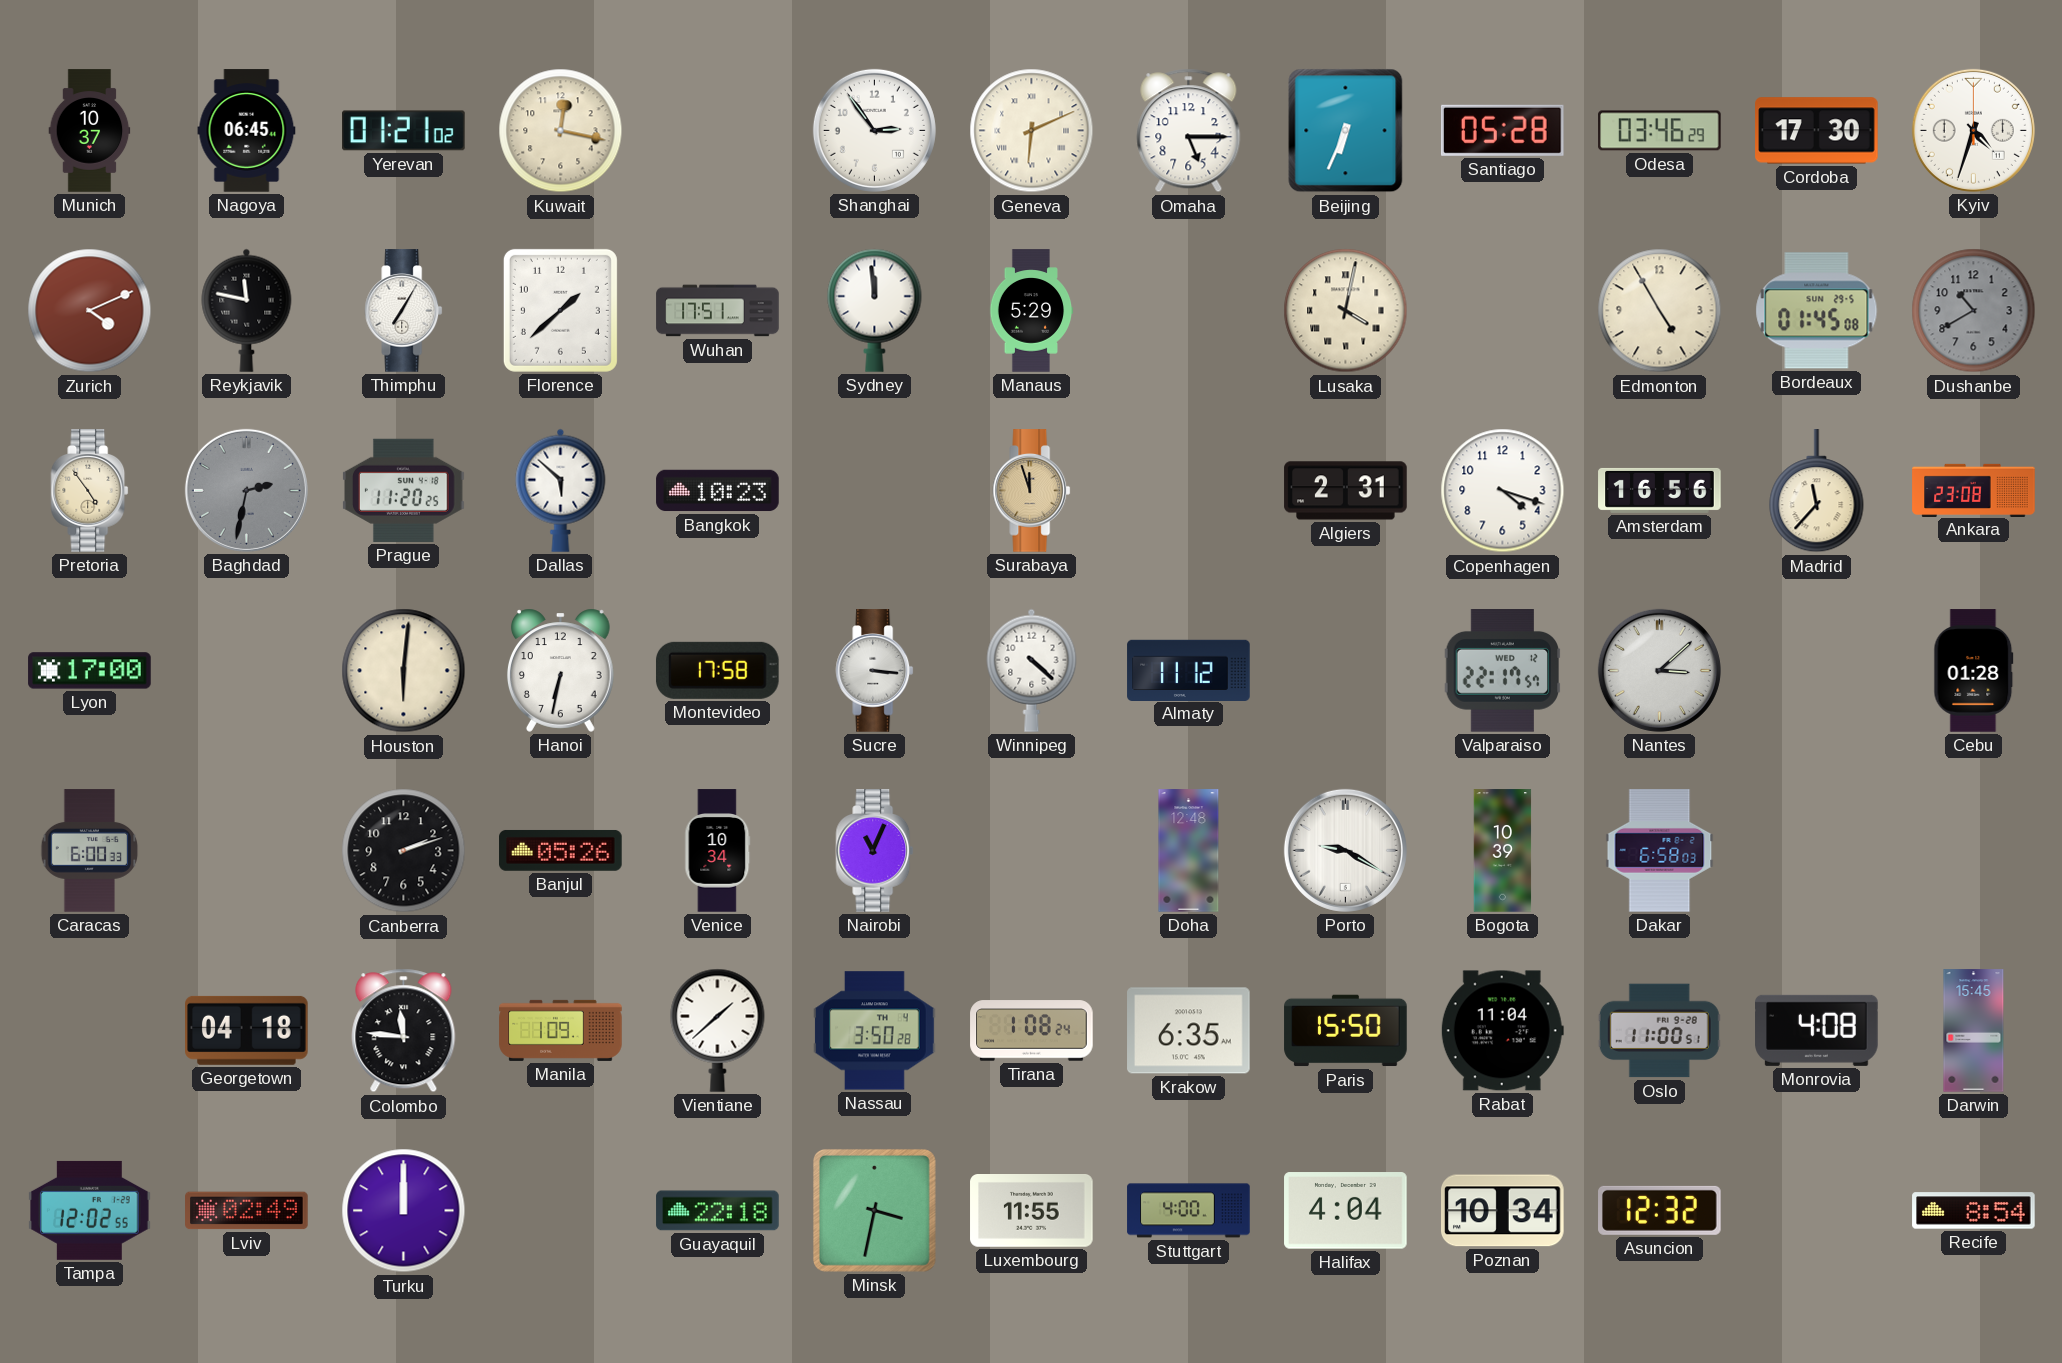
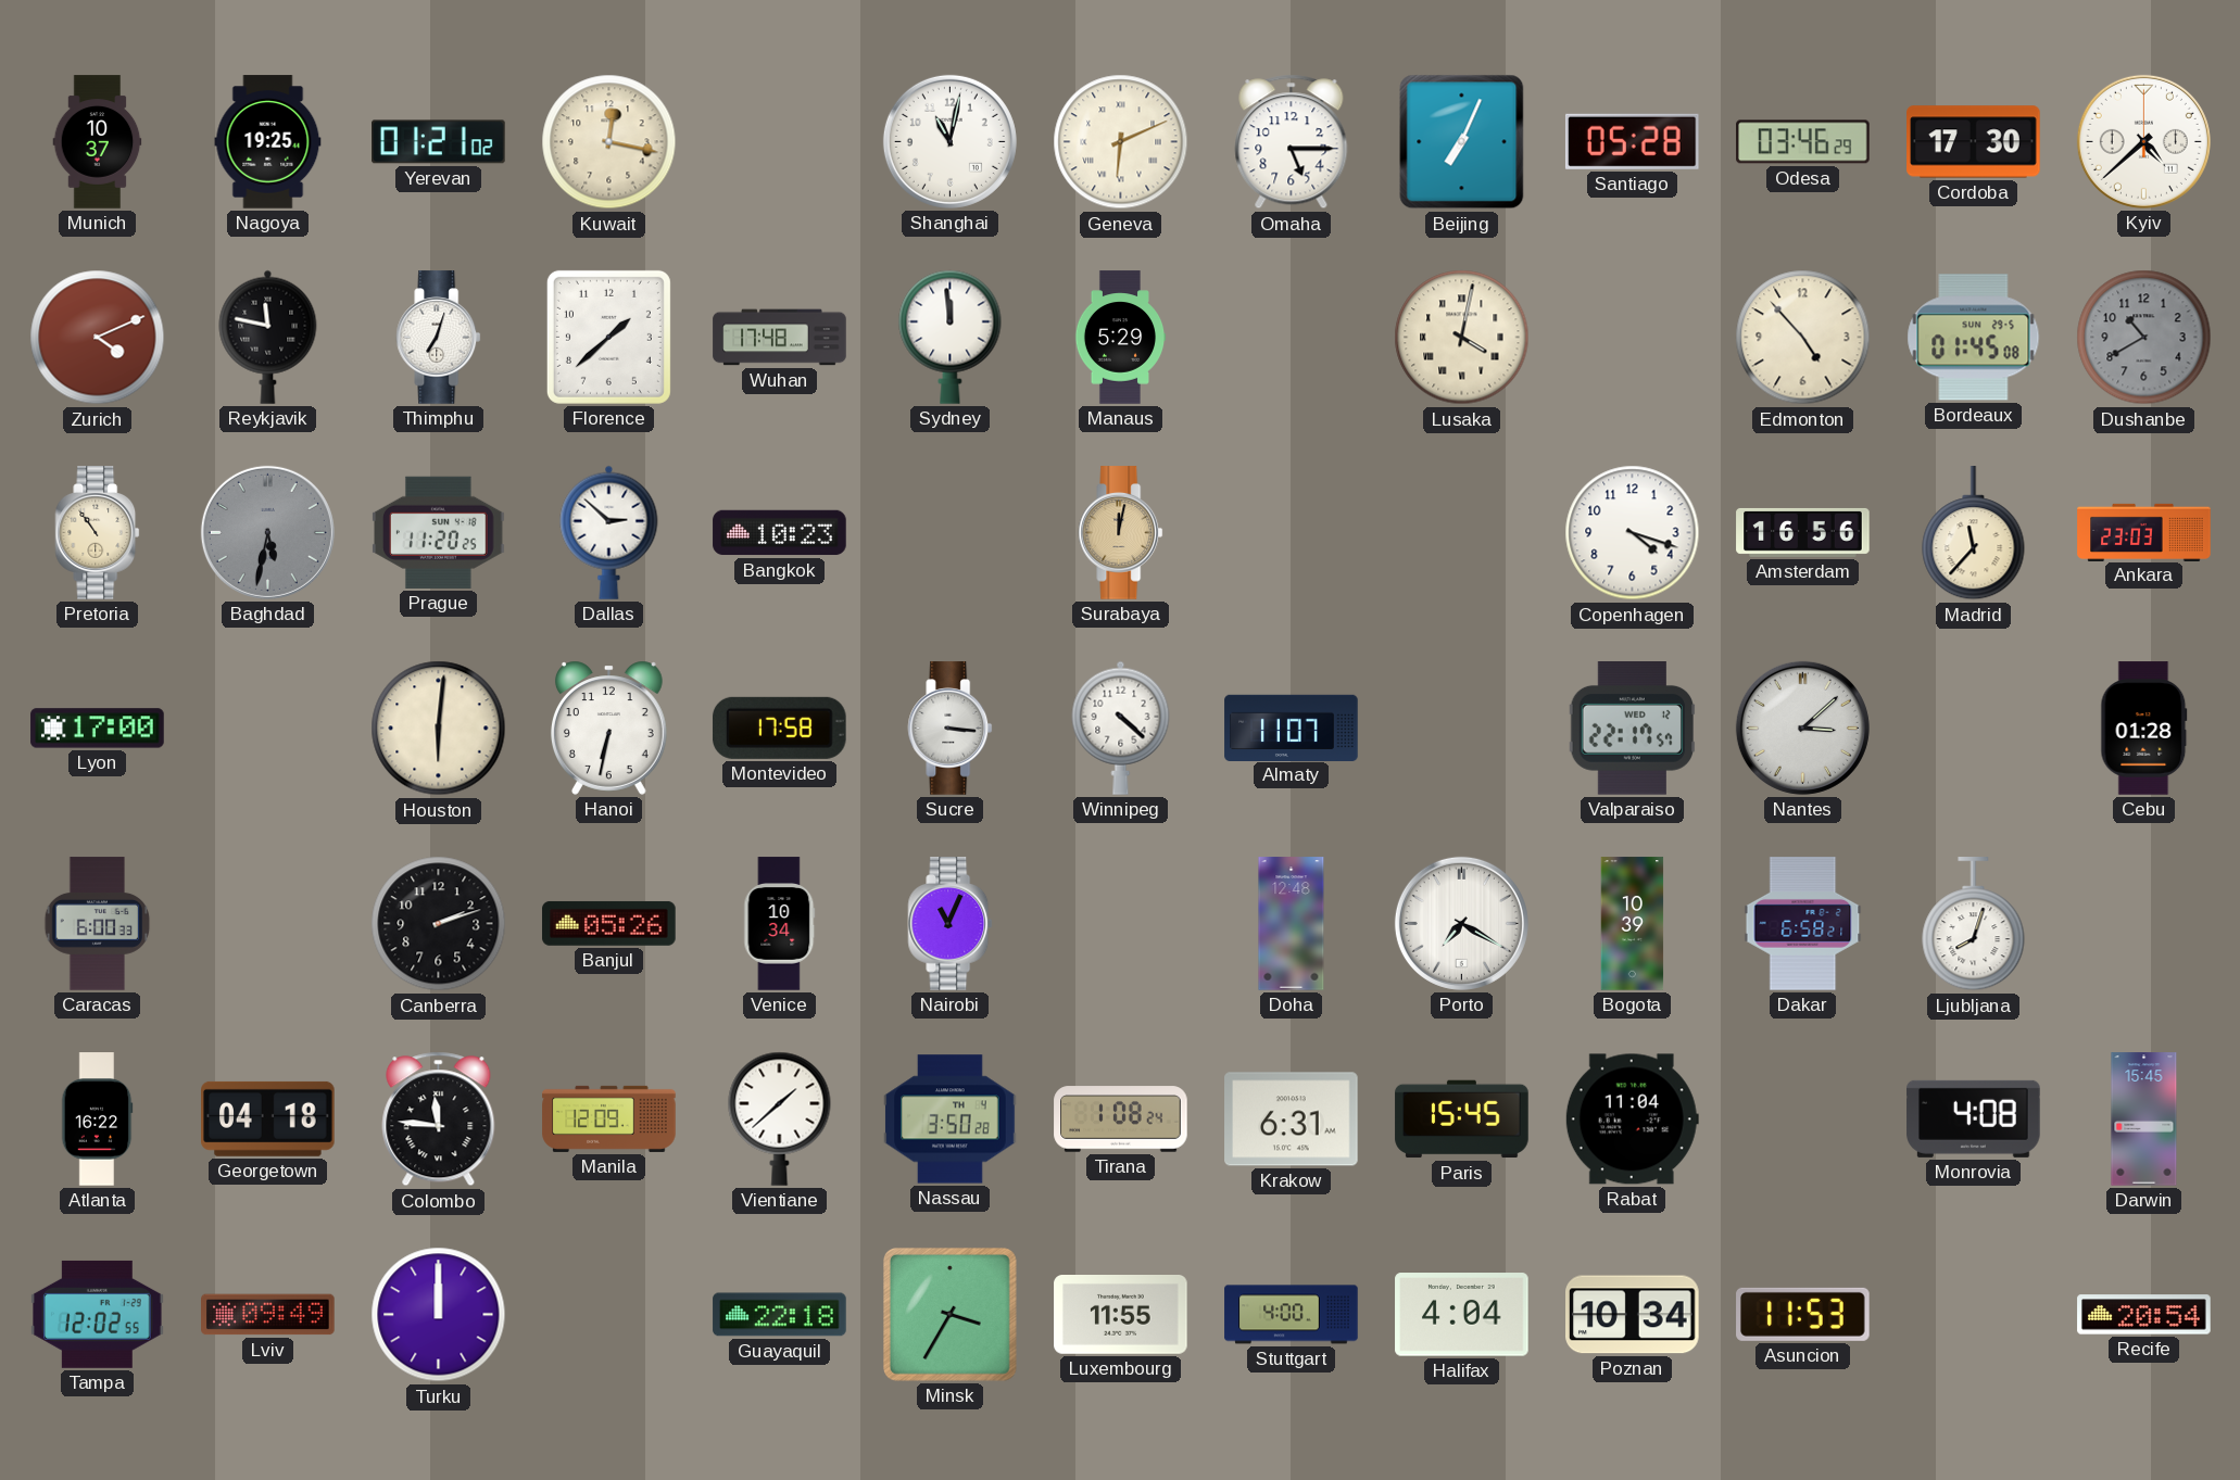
Nagoya: 06:45 -> 19:25
Shanghai: 2:54 -> 11:02
Beijing: 6:34 -> 7:04
Kyiv: 4:33 -> 4:38
Thimphu: 7:05 -> 7:03
Wuhan: 17:51 -> 17:48
Edmonton: 4:55 -> 4:53
Pretoria: 4:54 -> 10:54
Baghdad: 2:32 -> 5:32
Dallas: 5:52 -> 2:52
Surabaya: 11:57 -> 12:02
Algiers: 2:31 -> none
Ankara: 23:08 -> 23:03
Almaty: 11:12 -> 11:07
Porto: 9:20 -> 7:20
Dakar: 6:58:03 -> 6:58:21
Ljubljana: none -> 8:03
Atlanta: none -> 16:22
Manila: 1:09 -> 12:09
Krakow: 6:35 -> 6:31
Paris: 15:50 -> 15:45
Oslo: 11:00 -> none
Lviv: 02:49 -> 09:49
Minsk: 3:32 -> 3:35
Asuncion: 12:32 -> 11:53
Recife: 8:54 -> 20:54
